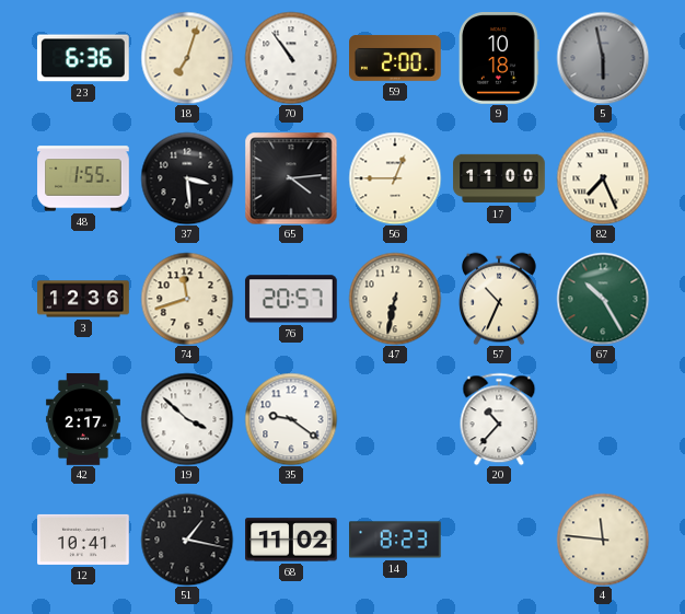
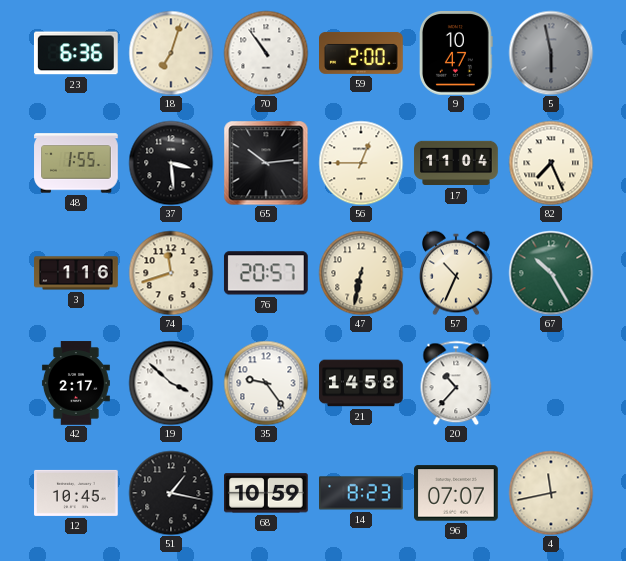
9: 10:18 -> 10:47
65: 4:14 -> 10:14
17: 11:00 -> 11:04
3: 12:36 -> 1:16
35: 9:21 -> 9:24
21: none -> 14:58
12: 10:41 -> 10:45
68: 11:02 -> 10:59
96: none -> 07:07
4: 11:46 -> 11:43
